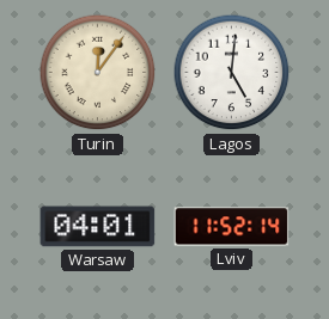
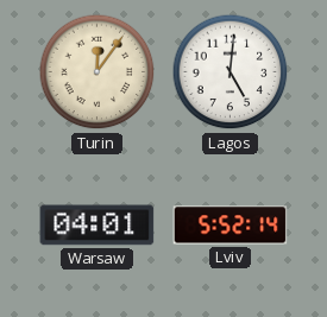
Lviv: 11:52 -> 5:52
